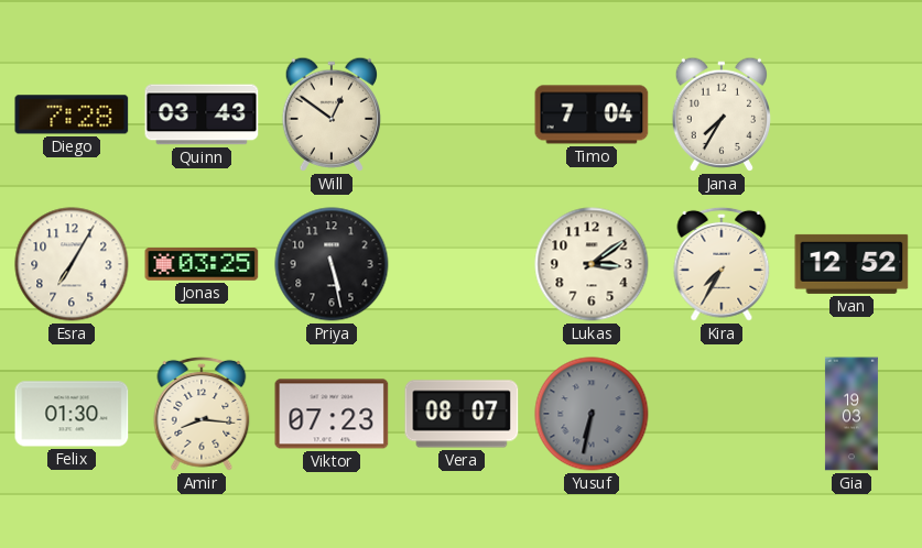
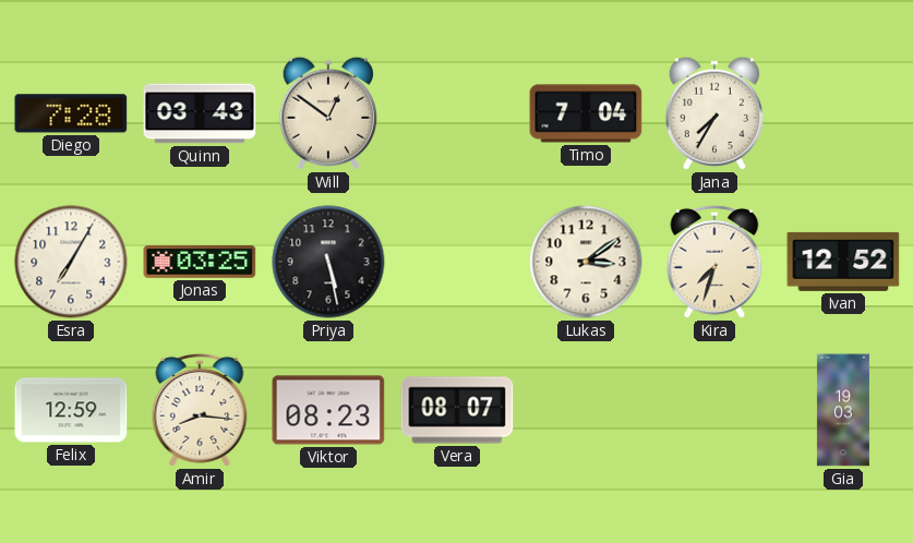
Kira: 7:35 -> 7:33
Felix: 01:30 -> 12:59
Viktor: 07:23 -> 08:23
Yusuf: 6:32 -> none
